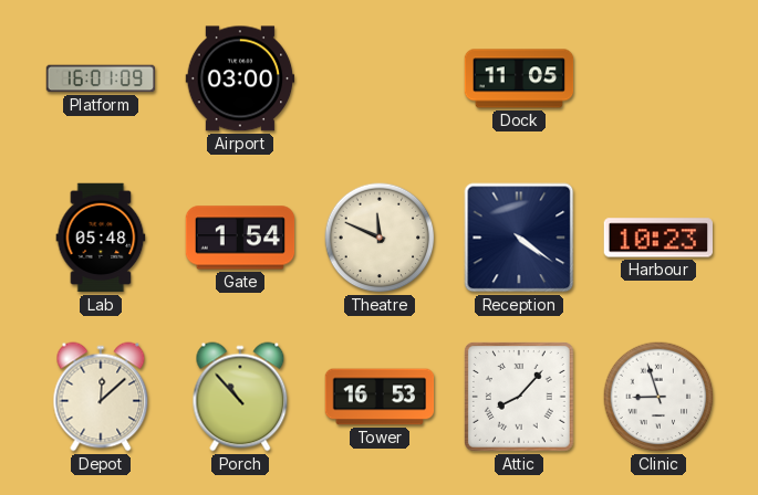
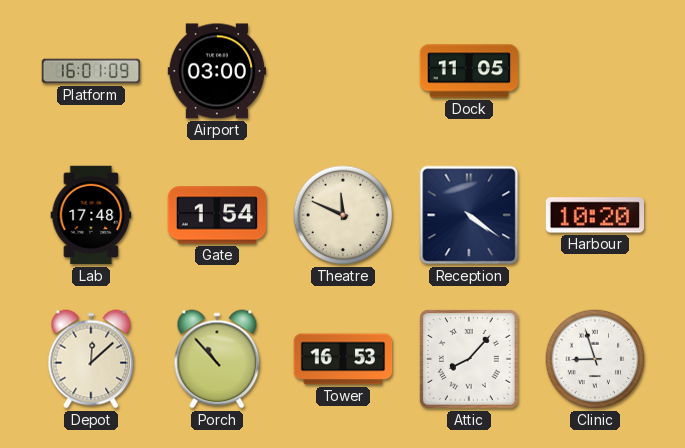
Lab: 05:48 -> 17:48
Harbour: 10:23 -> 10:20
